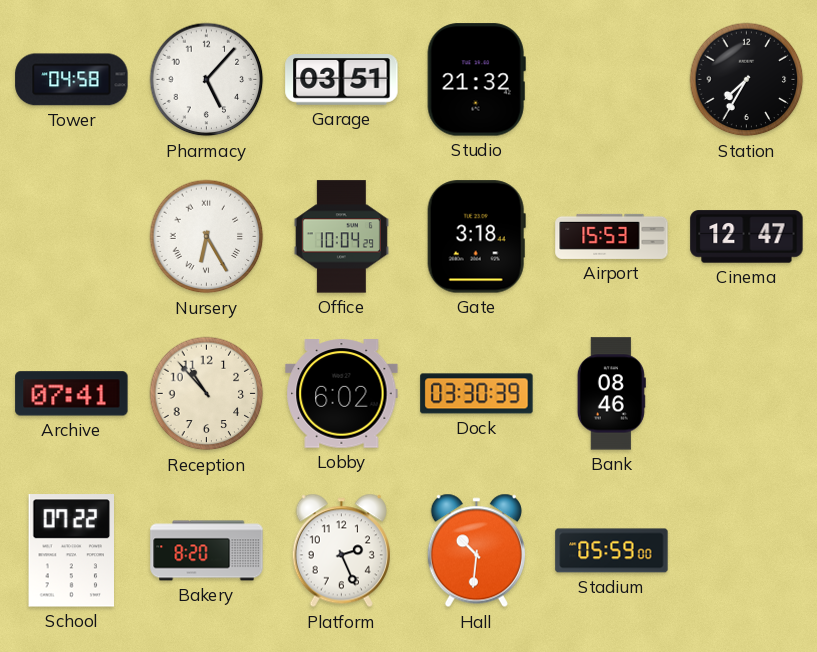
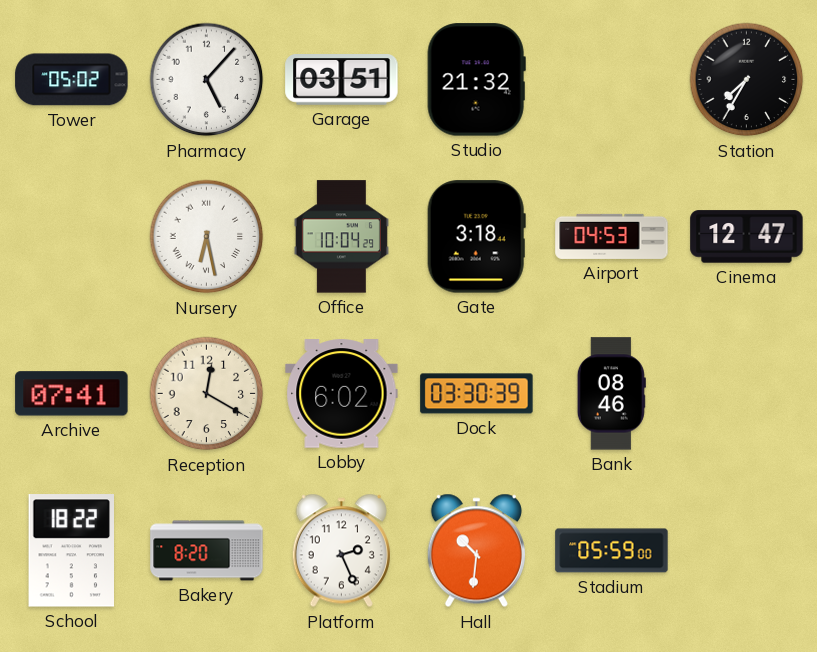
Tower: 04:58 -> 05:02
Nursery: 6:25 -> 6:28
Airport: 15:53 -> 04:53
Reception: 10:53 -> 12:20
School: 07:22 -> 18:22
